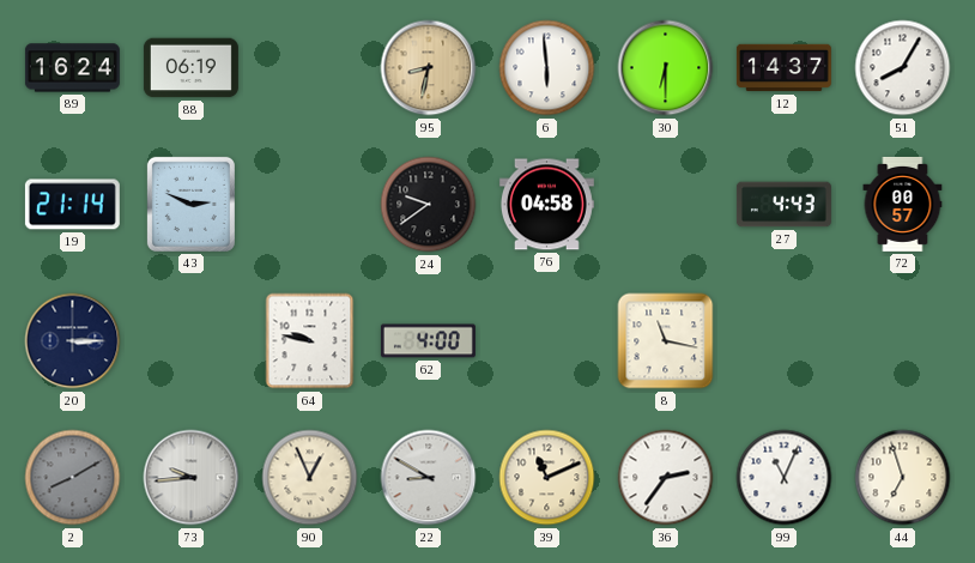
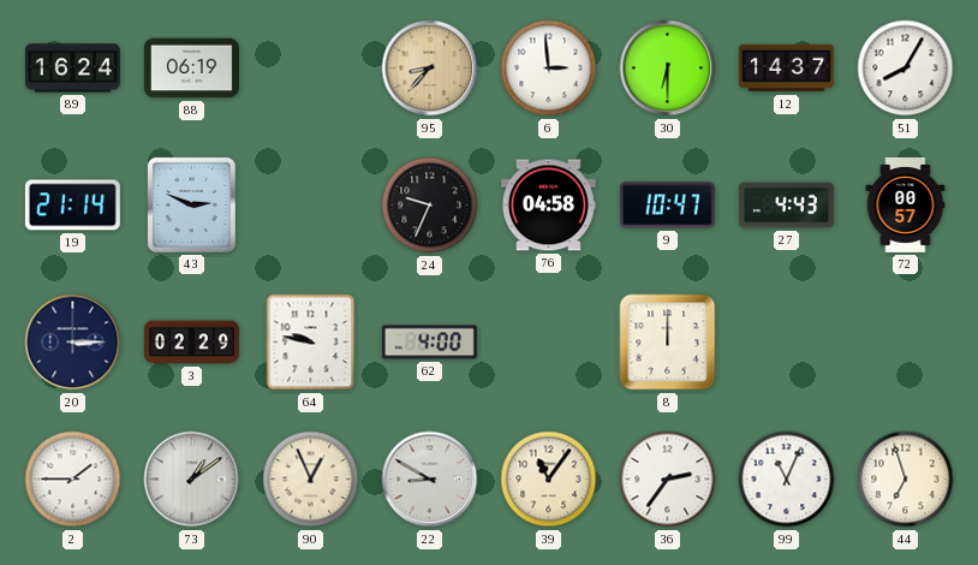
95: 8:32 -> 8:37
6: 5:59 -> 2:59
24: 9:39 -> 9:34
9: none -> 10:47
3: none -> 02:29
8: 11:17 -> 12:00
2: 8:10 -> 1:45
2 dial: grey -> white
73: 9:44 -> 1:09
39: 11:11 -> 11:06
